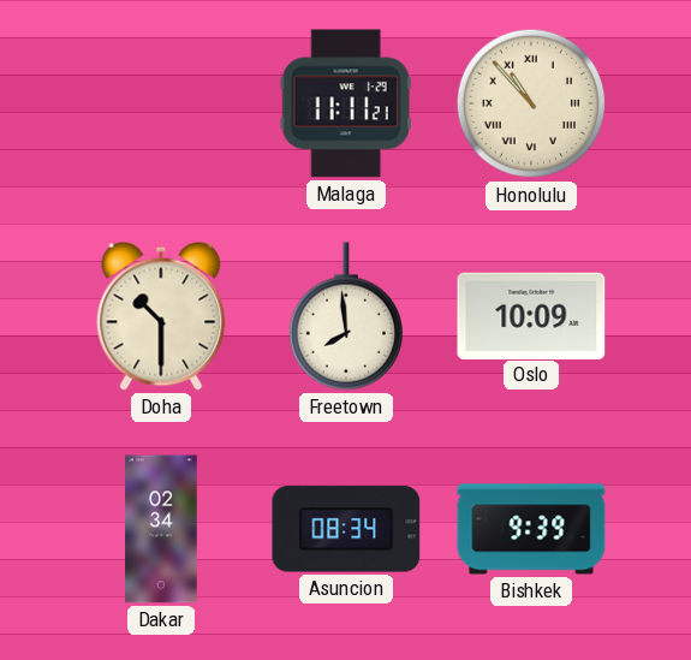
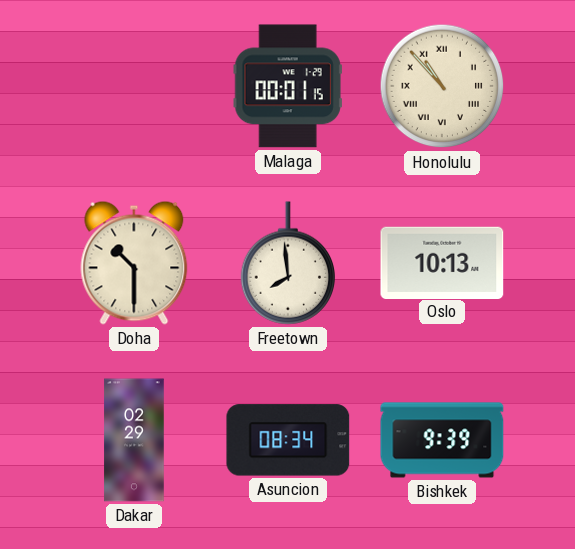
Malaga: 11:11 -> 00:01
Oslo: 10:09 -> 10:13
Dakar: 02:34 -> 02:29
